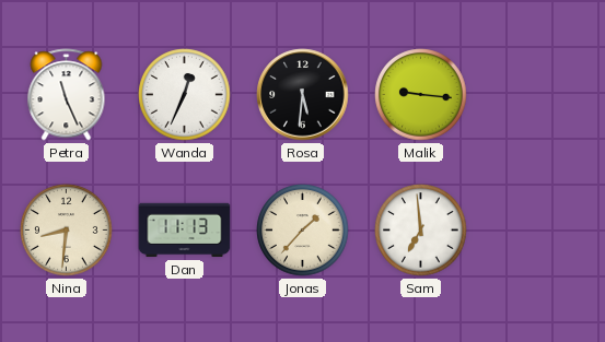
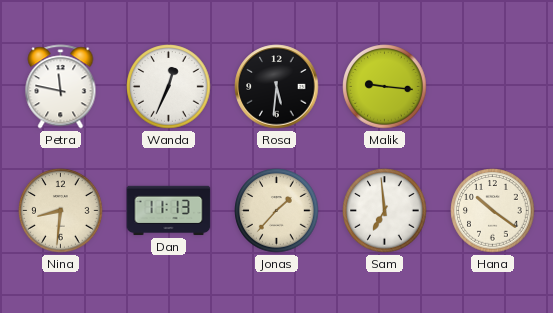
Petra: 11:26 -> 11:47
Hana: none -> 10:21
